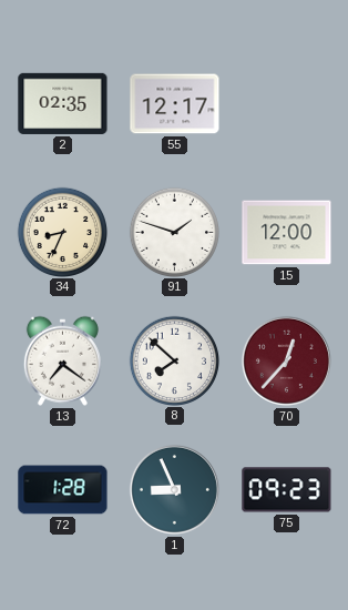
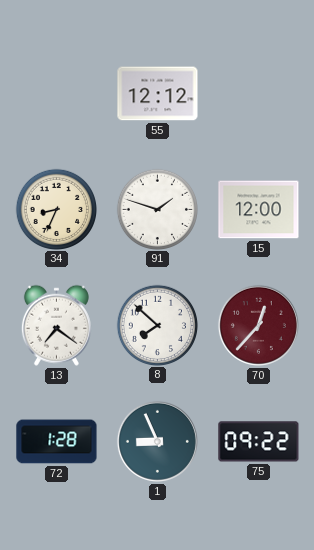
2: 02:35 -> none
55: 12:17 -> 12:12
75: 09:23 -> 09:22
